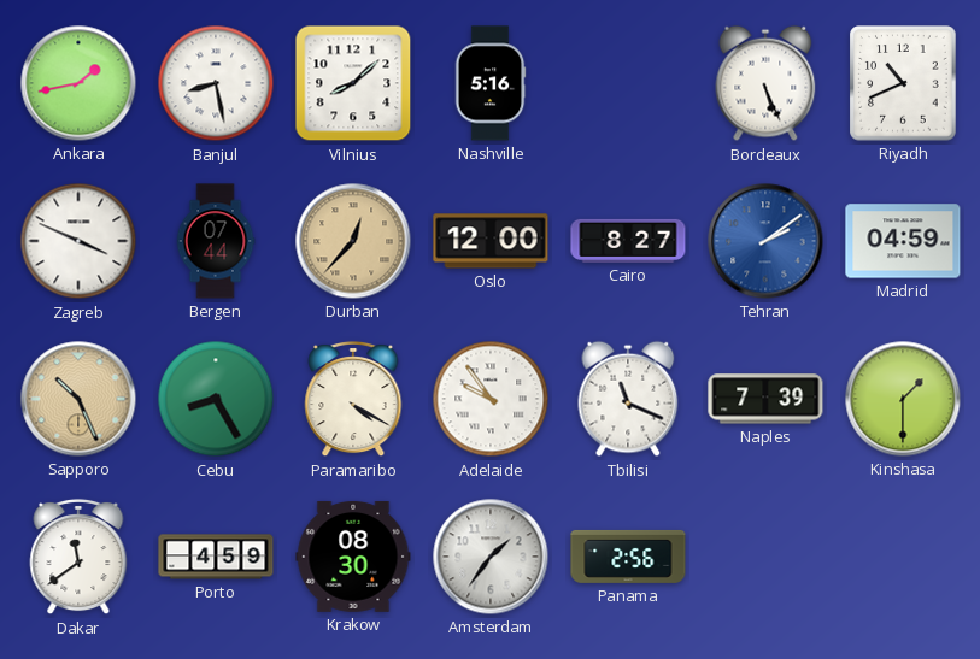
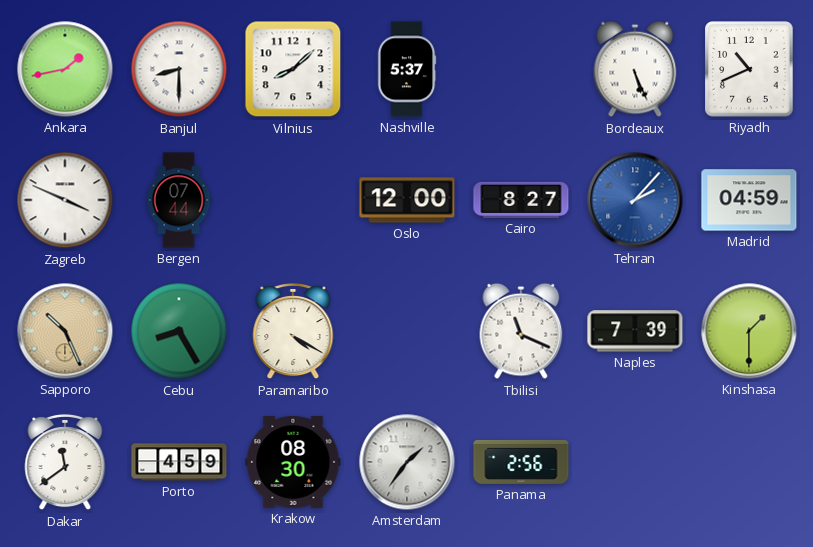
Banjul: 8:28 -> 8:30
Nashville: 5:16 -> 5:37
Durban: 12:37 -> none
Tehran: 2:09 -> 2:07
Adelaide: 9:54 -> none
